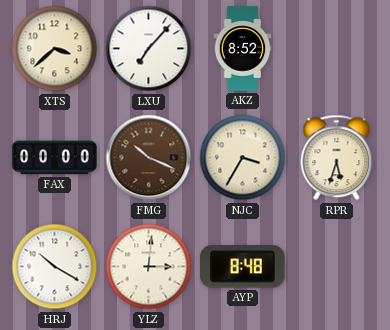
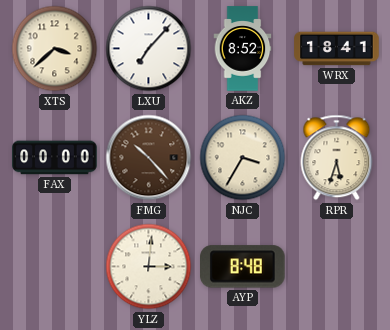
WRX: none -> 18:41
FMG: 10:19 -> 10:23
HRJ: 10:20 -> none
